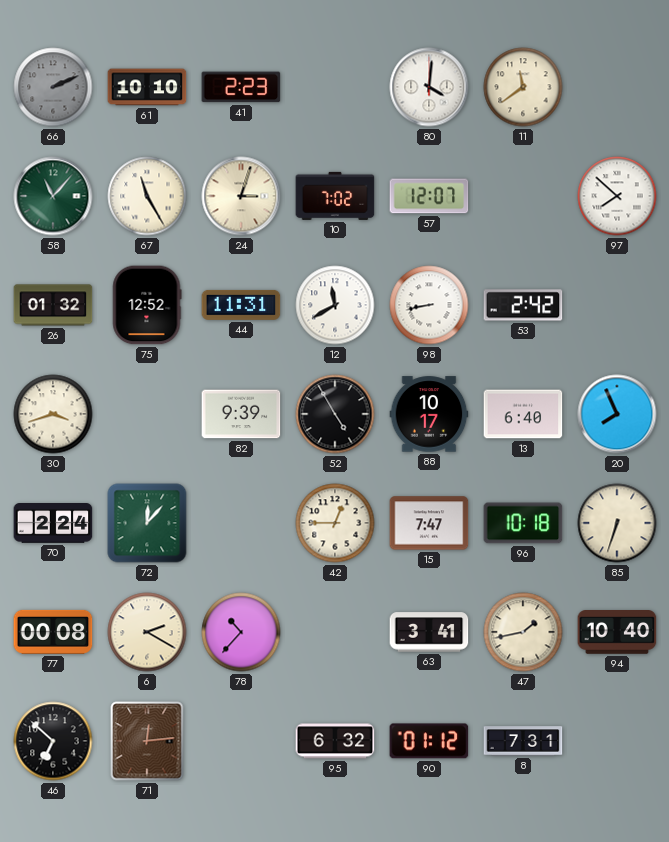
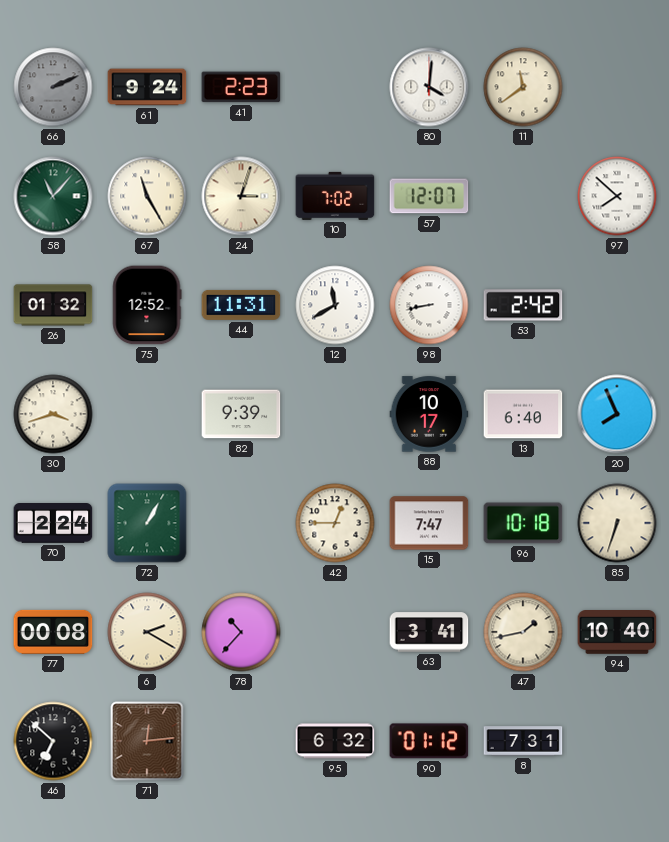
61: 10:10 -> 9:24
52: 4:55 -> none
72: 12:07 -> 1:05
